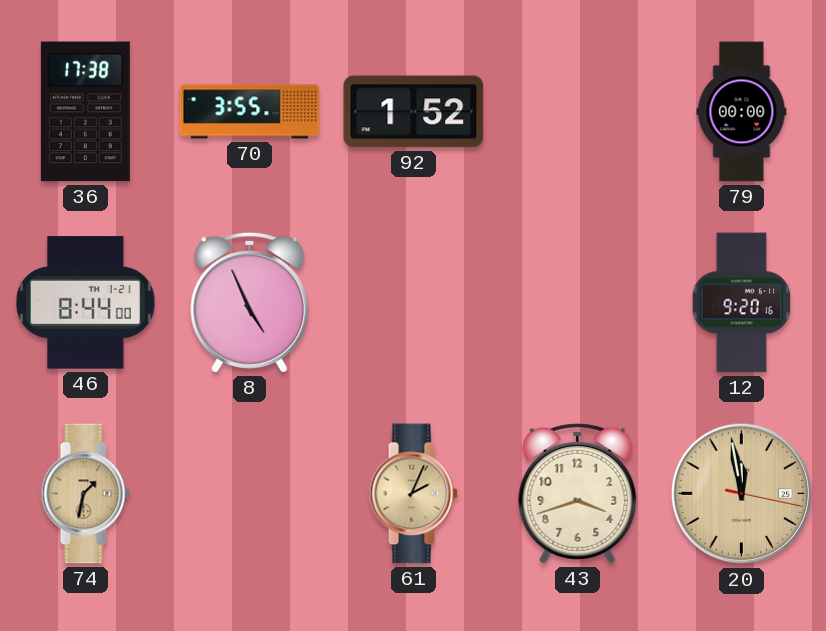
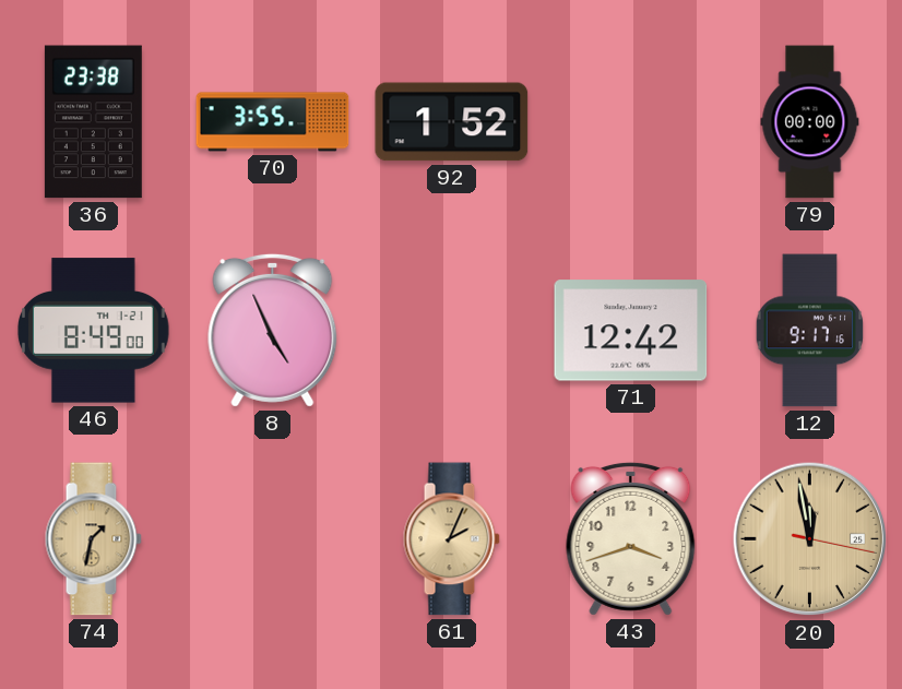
36: 17:38 -> 23:38
46: 8:44 -> 8:49
71: none -> 12:42
12: 9:20 -> 9:17
